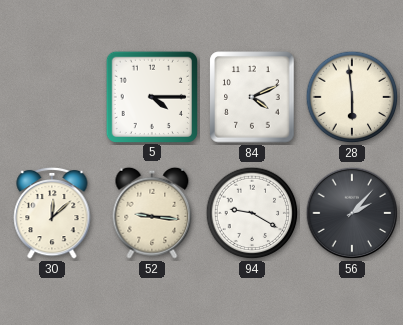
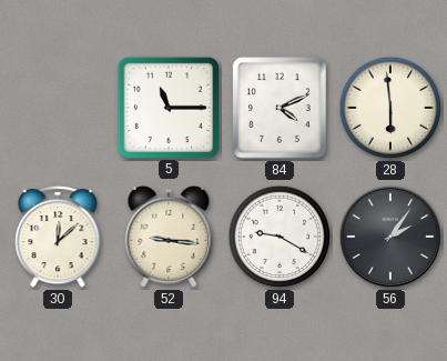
5: 4:15 -> 11:15
56: 2:07 -> 2:06
